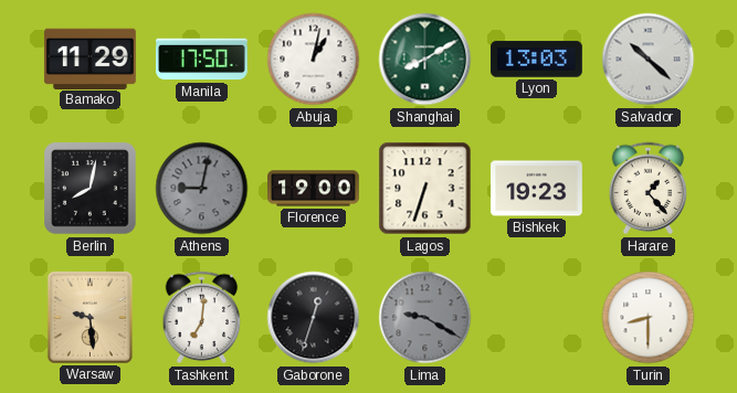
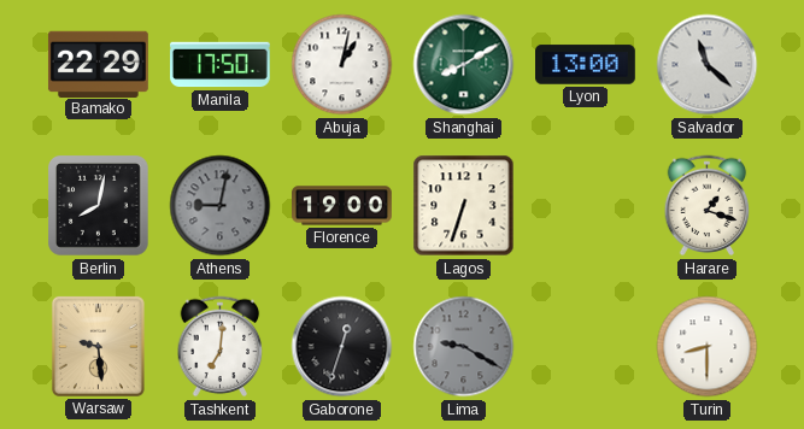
Bamako: 11:29 -> 22:29
Lyon: 13:03 -> 13:00
Salvador: 10:22 -> 11:22
Bishkek: 19:23 -> none
Harare: 1:23 -> 1:18
